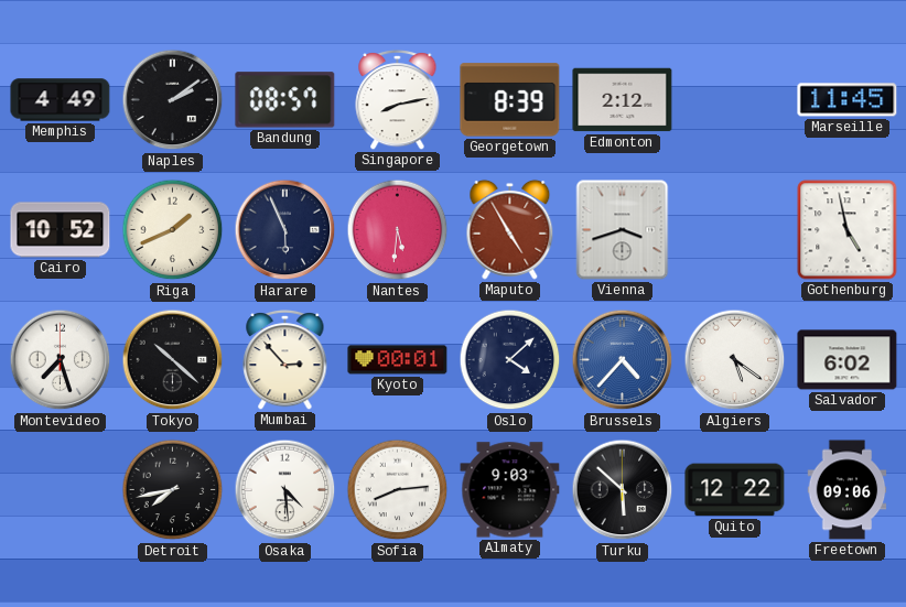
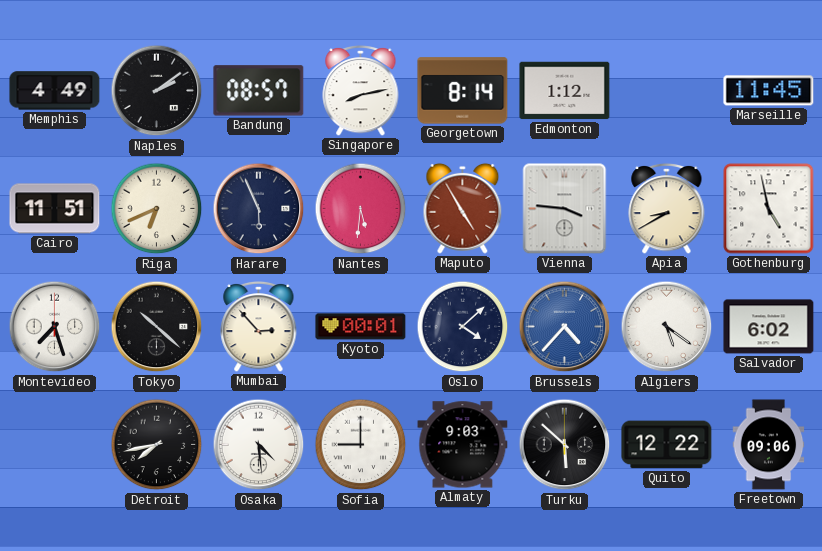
Georgetown: 8:39 -> 8:14
Edmonton: 2:12 -> 1:12
Cairo: 10:52 -> 11:51
Riga: 1:41 -> 6:41
Vienna: 3:42 -> 3:46
Apia: none -> 8:40
Sofia: 8:14 -> 9:00
